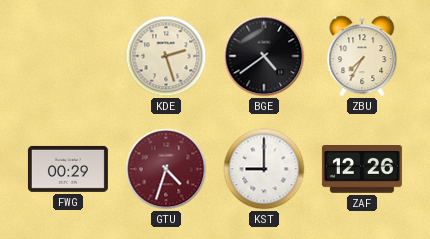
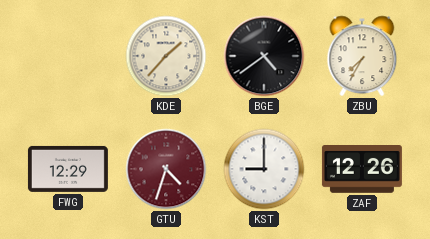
KDE: 2:27 -> 1:37
FWG: 00:29 -> 12:29
